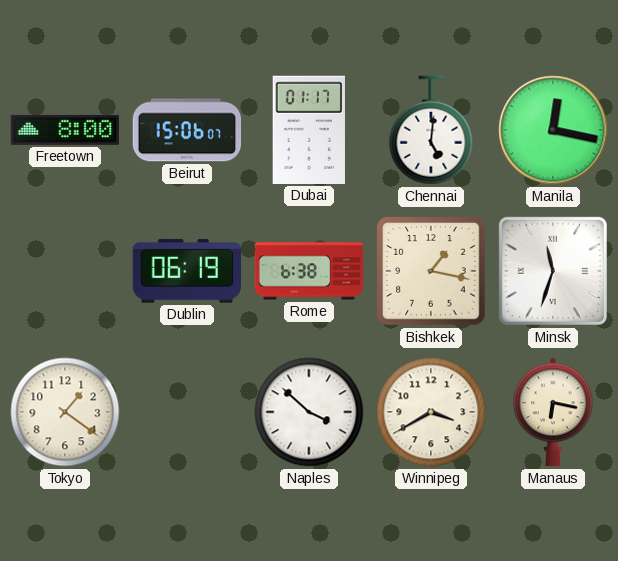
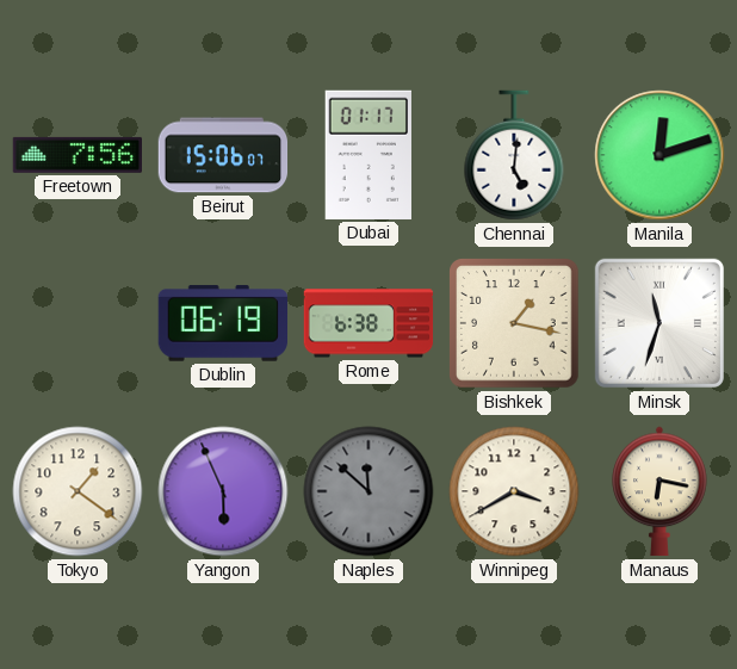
Freetown: 8:00 -> 7:56
Manila: 12:17 -> 12:12
Yangon: none -> 5:56
Naples: 3:52 -> 11:52
Naples dial: white -> grey
